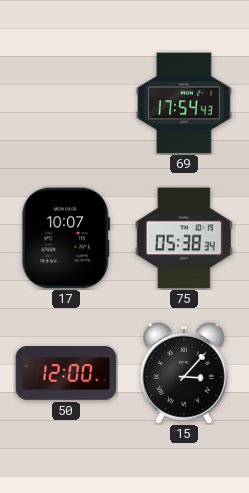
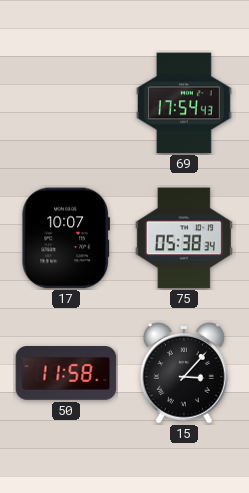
50: 12:00 -> 11:58
